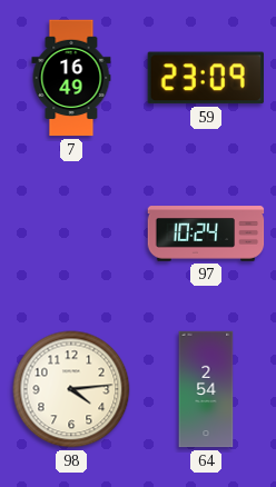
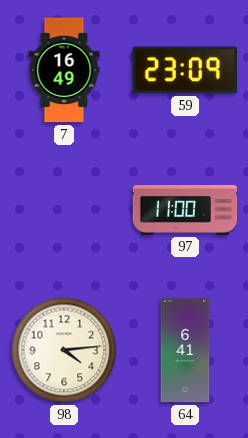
97: 10:24 -> 11:00
64: 2:54 -> 6:41
